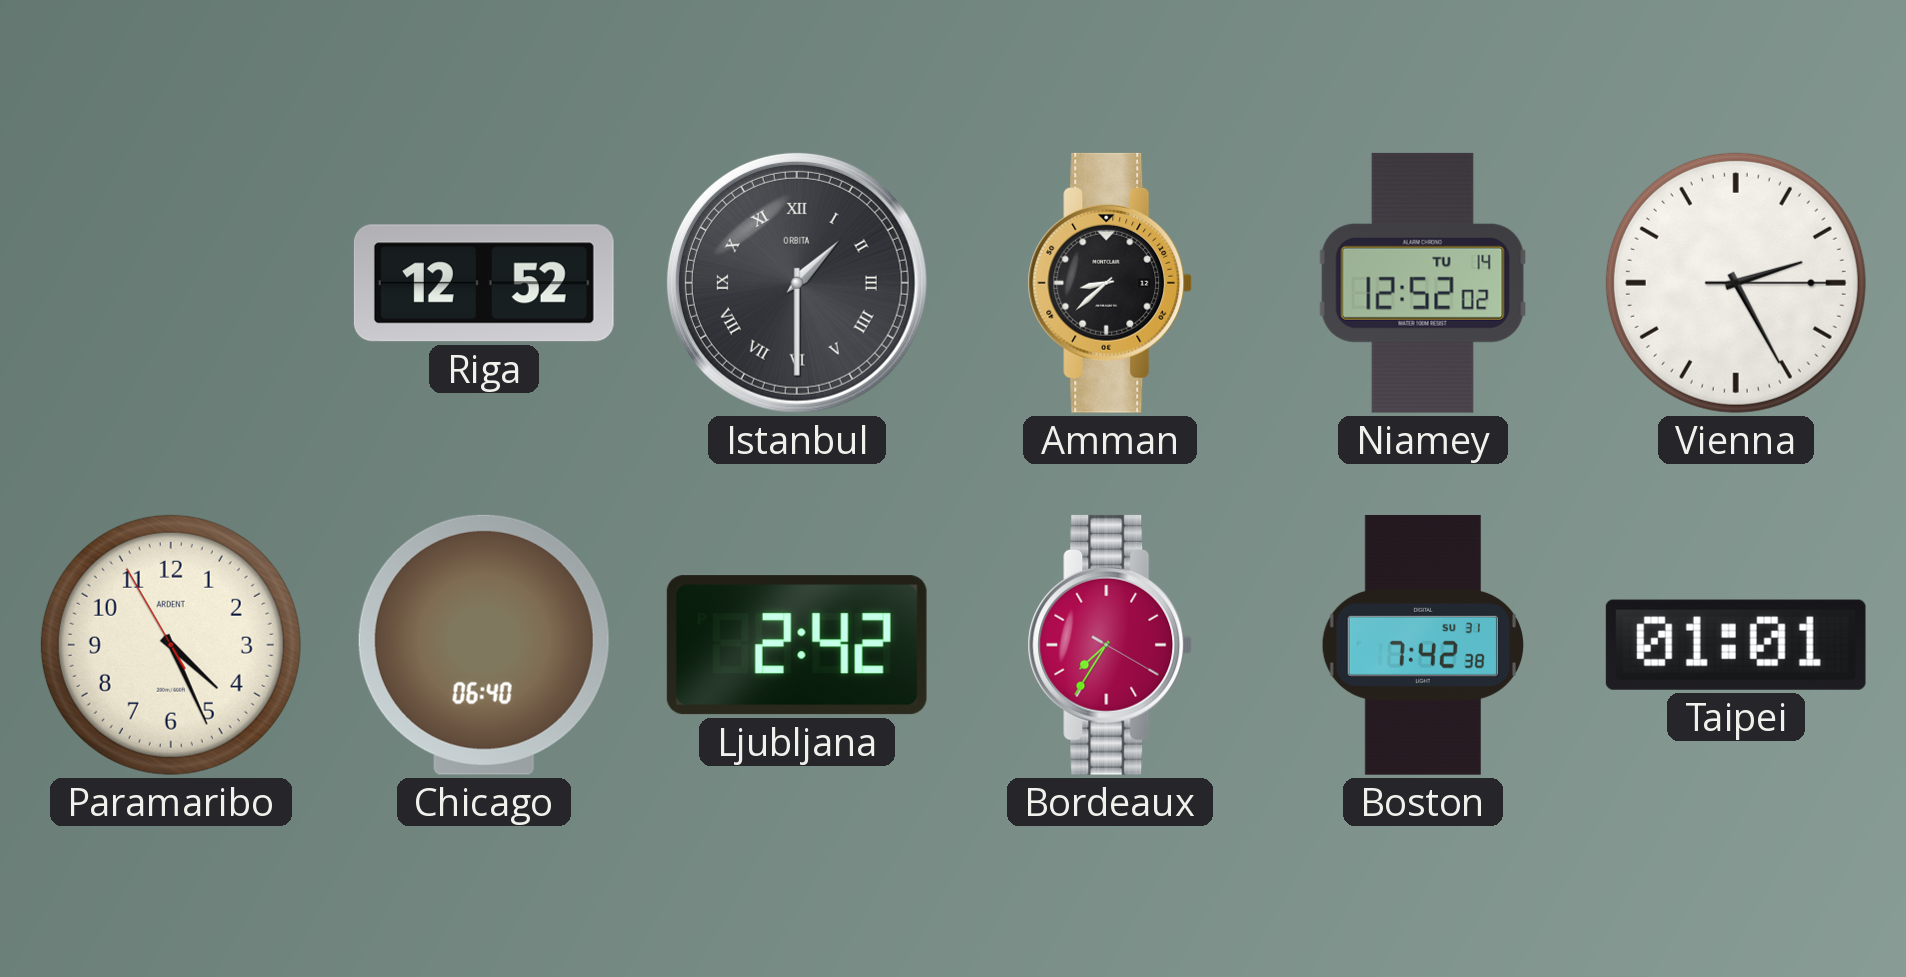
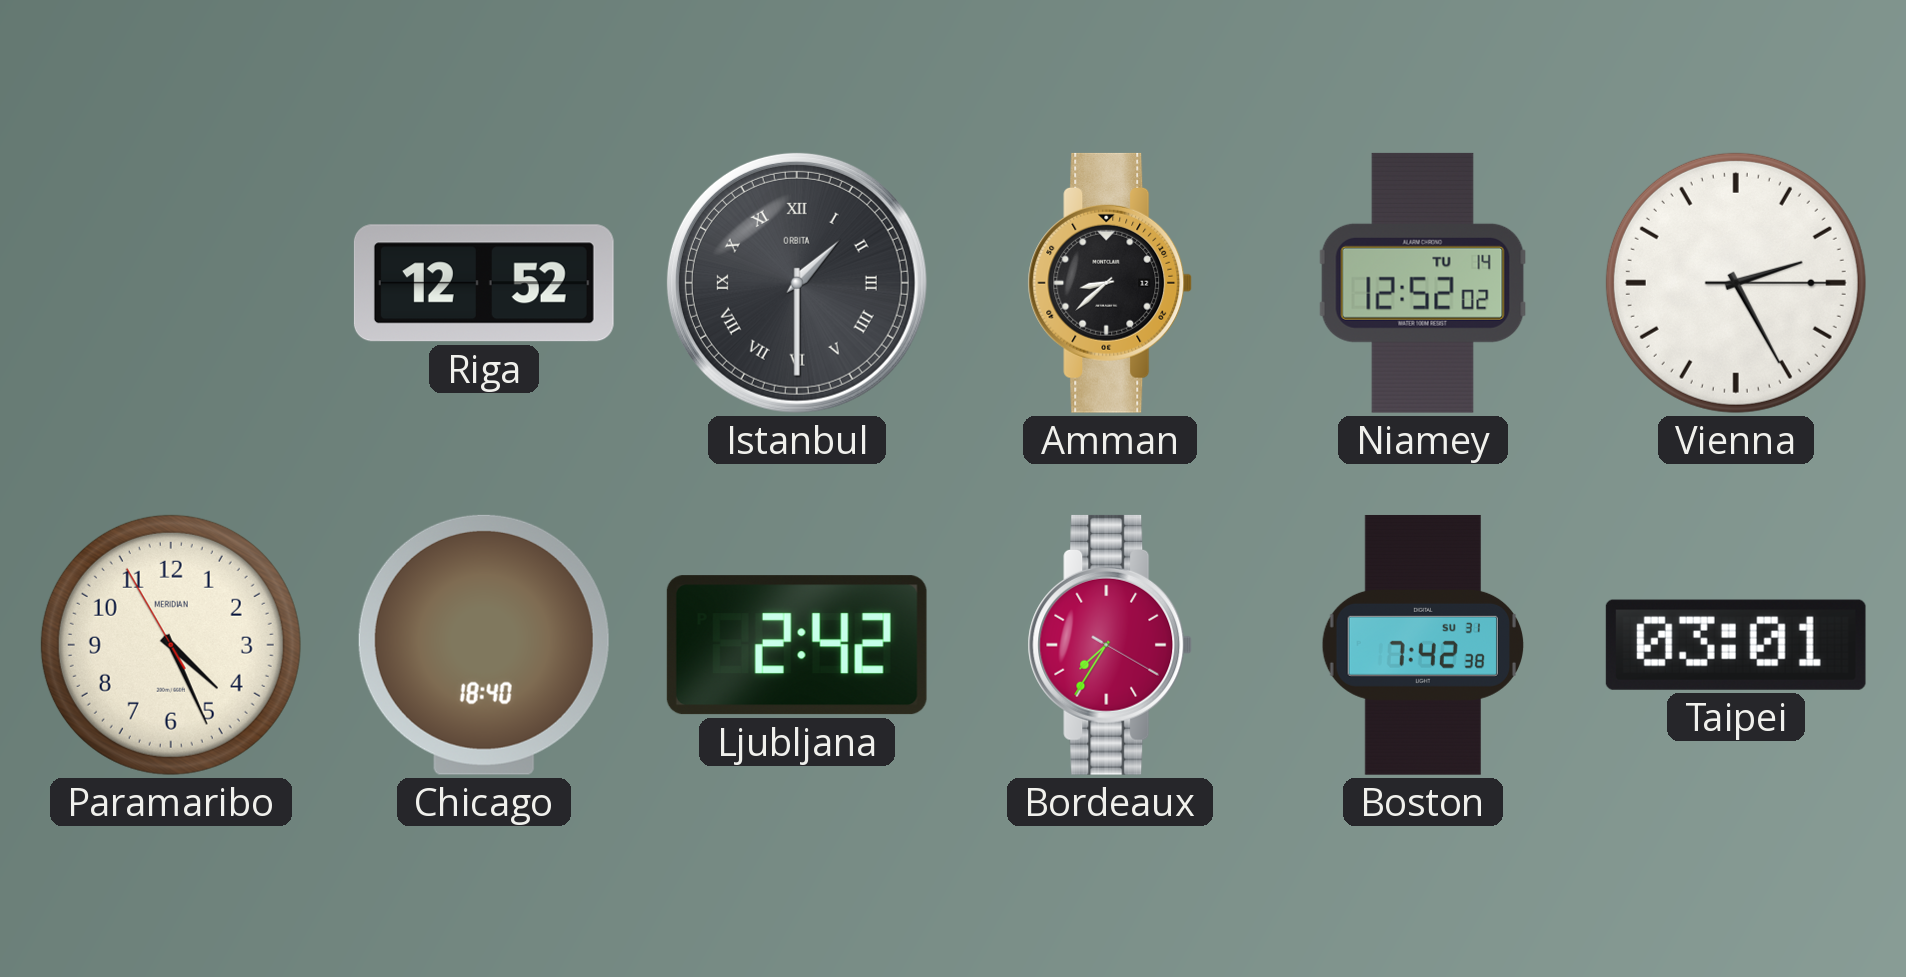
Paramaribo brand: ARDENT -> MERIDIAN
Chicago: 06:40 -> 18:40
Taipei: 01:01 -> 03:01
